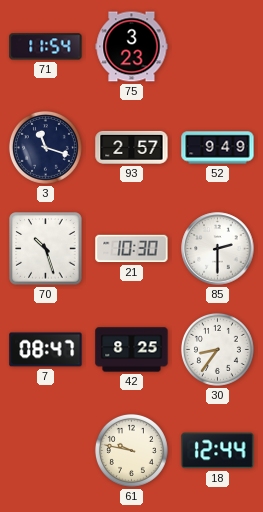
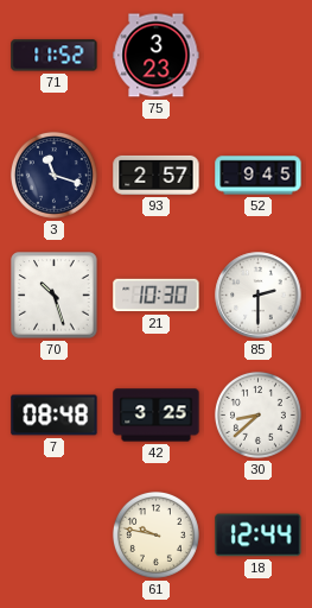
71: 11:54 -> 11:52
52: 9:49 -> 9:45
7: 08:47 -> 08:48
42: 8:25 -> 3:25
30: 8:36 -> 8:38
